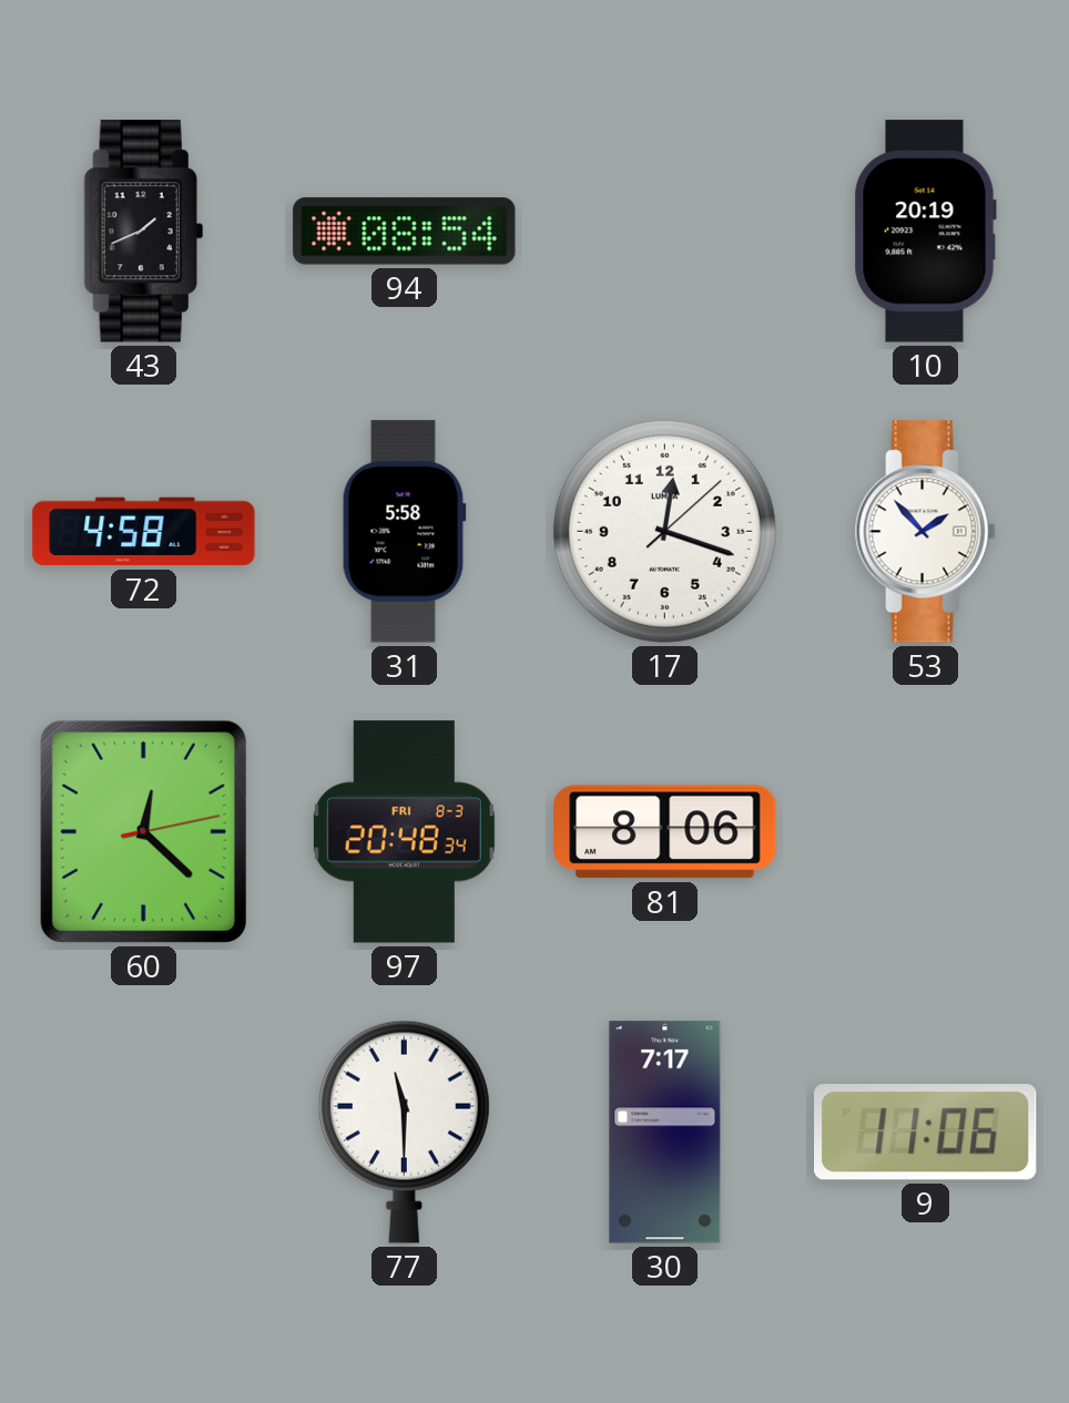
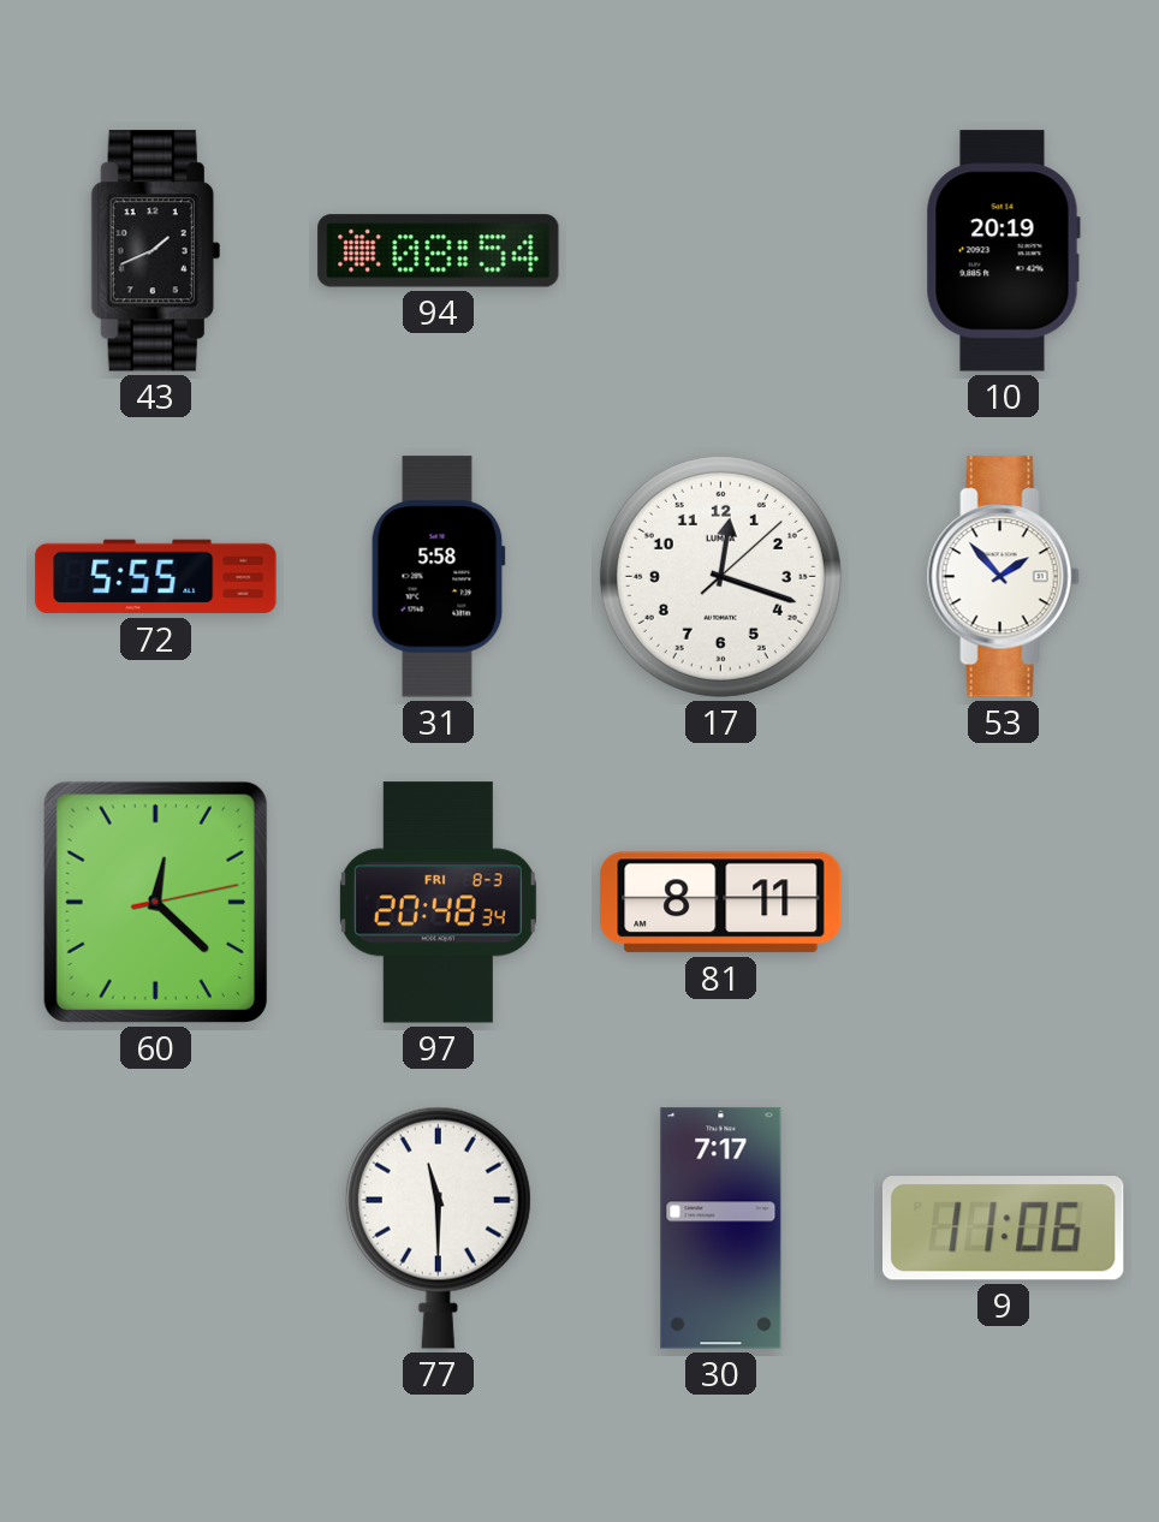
72: 4:58 -> 5:55
81: 8:06 -> 8:11
